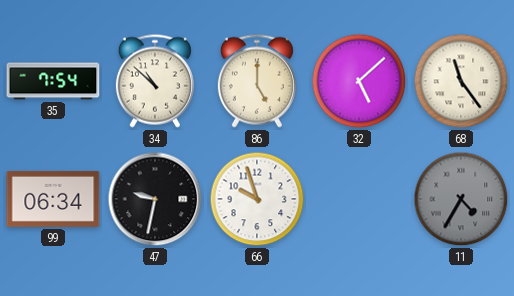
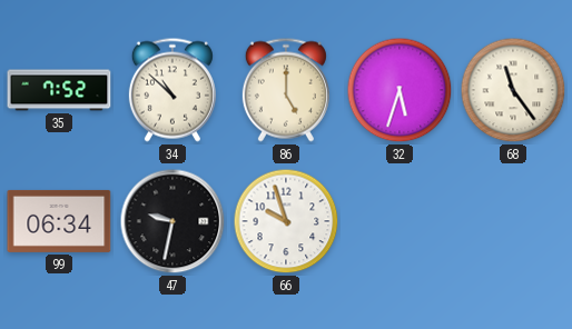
35: 7:54 -> 7:52
32: 5:08 -> 5:33
11: 4:35 -> none
